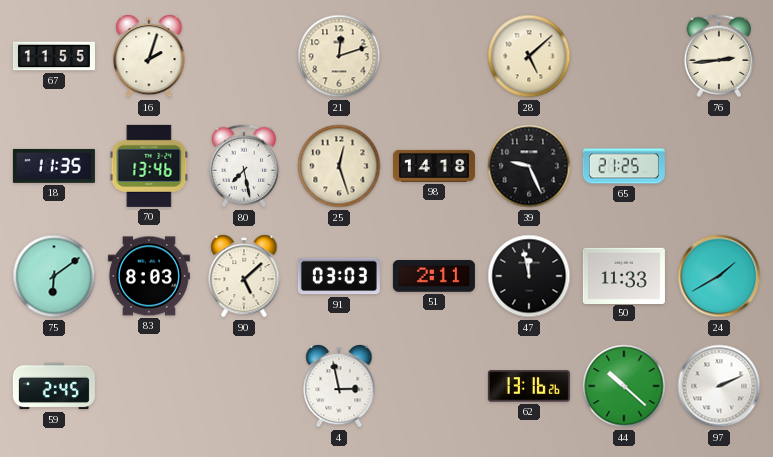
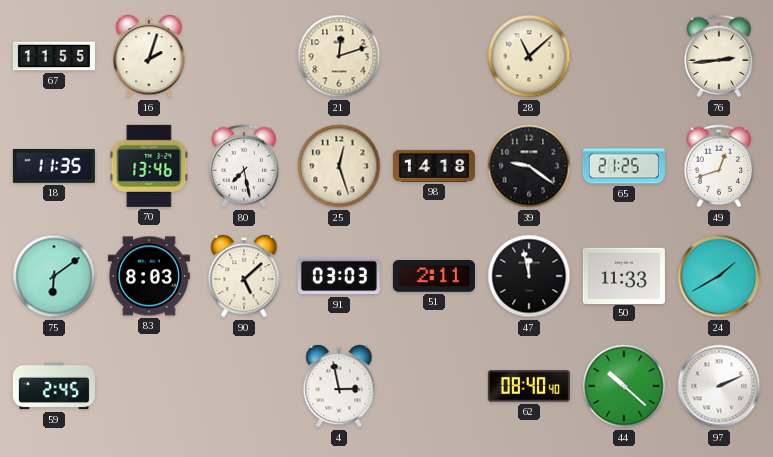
28: 5:08 -> 11:08
39: 9:26 -> 9:21
49: none -> 12:42
62: 13:16 -> 08:40
